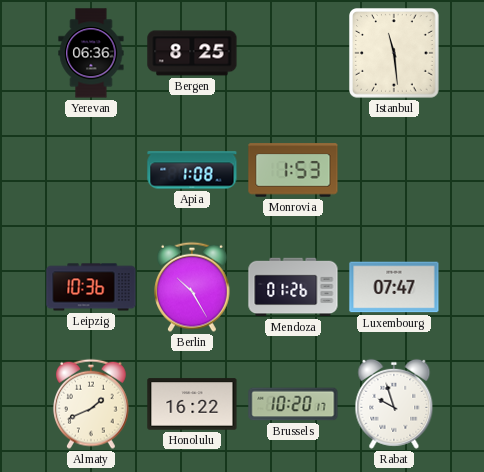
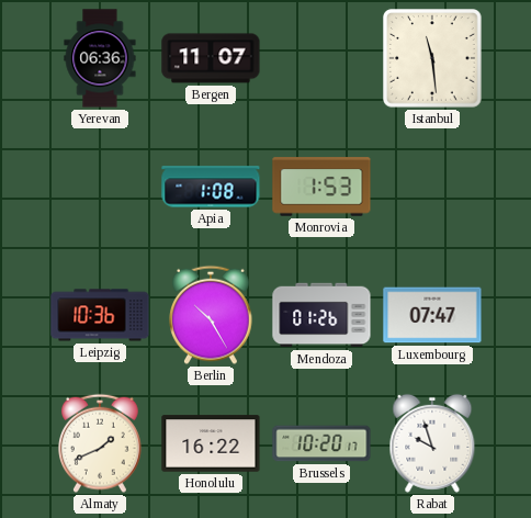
Bergen: 8:25 -> 11:07
